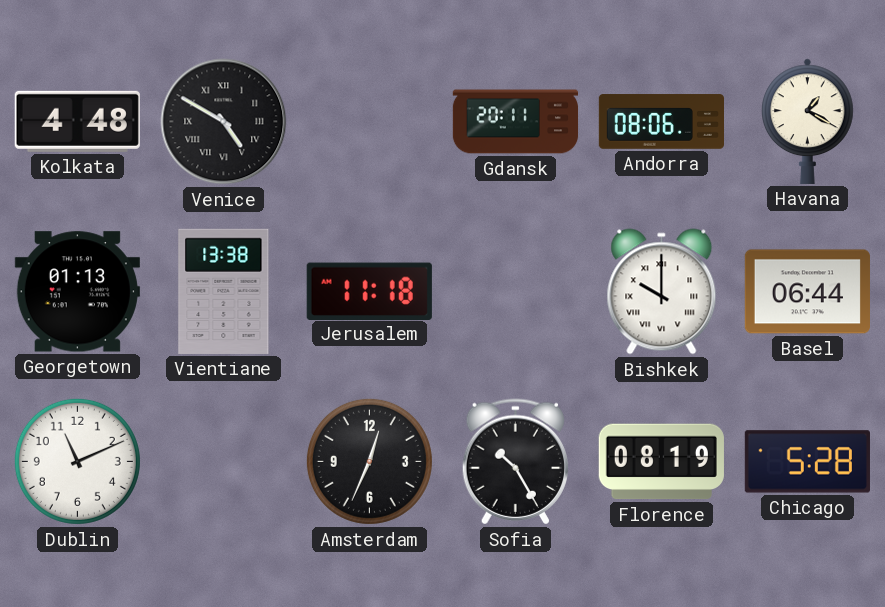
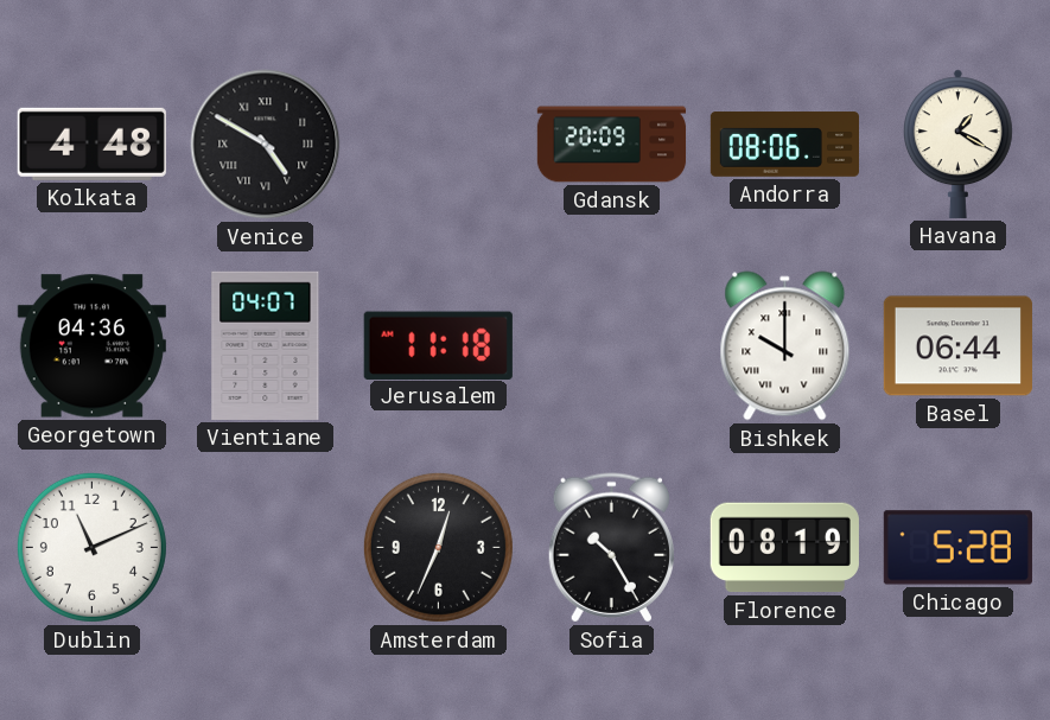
Gdansk: 20:11 -> 20:09
Georgetown: 01:13 -> 04:36
Vientiane: 13:38 -> 04:07
